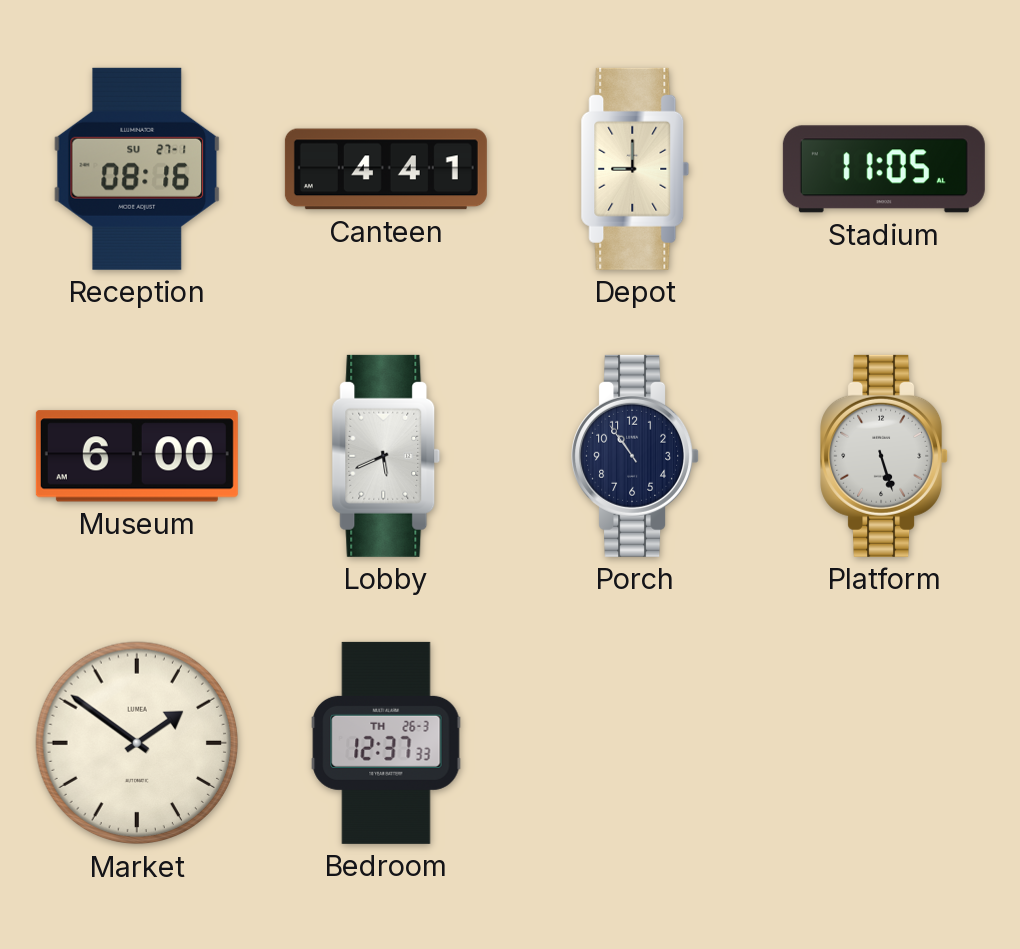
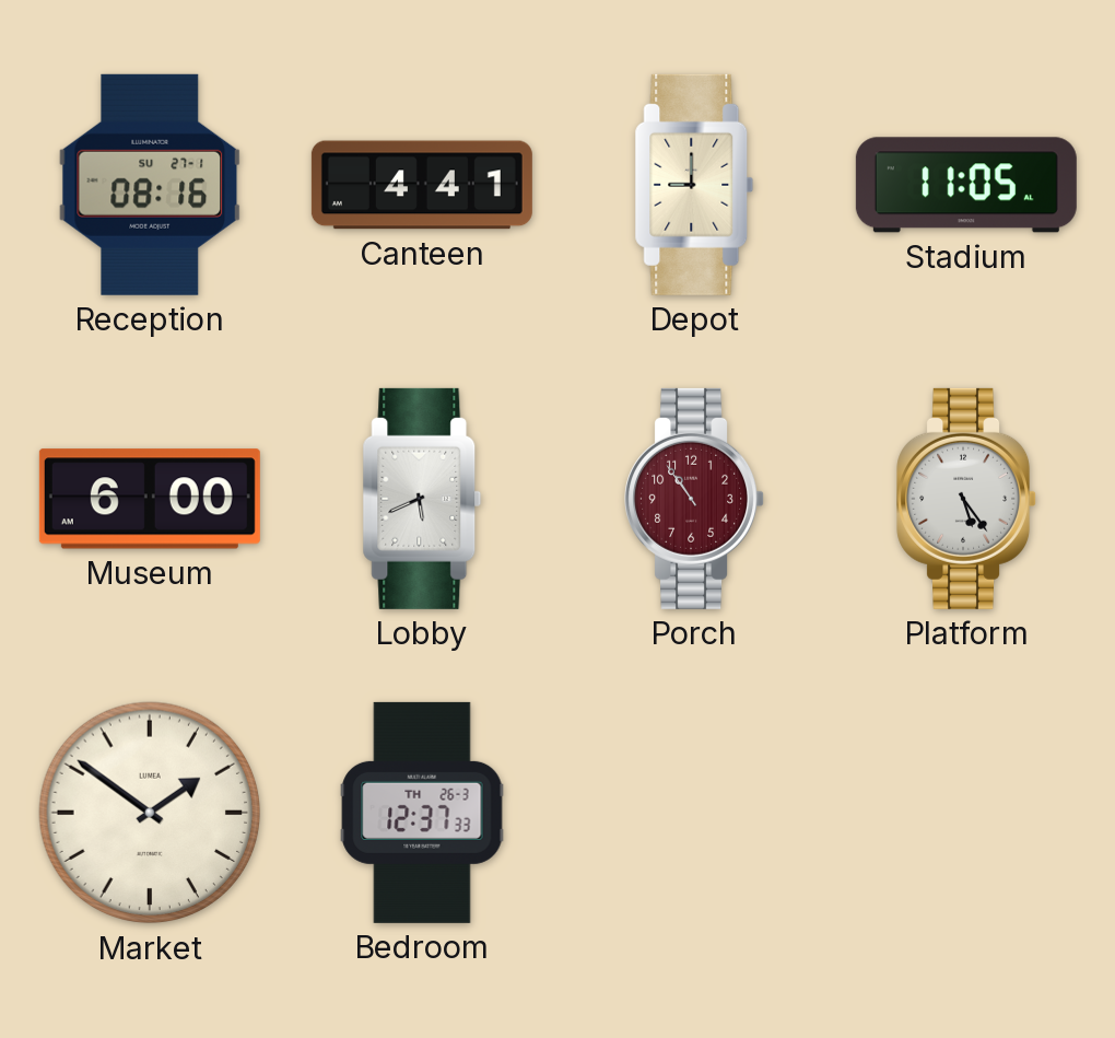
Porch dial: navy -> burgundy
Platform: 5:27 -> 5:24
